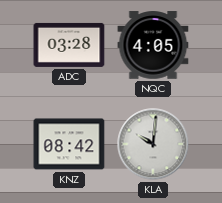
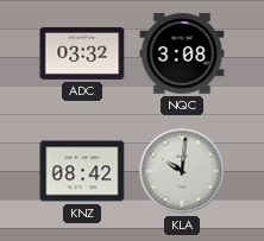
ADC: 03:28 -> 03:32
NQC: 4:05 -> 3:08
